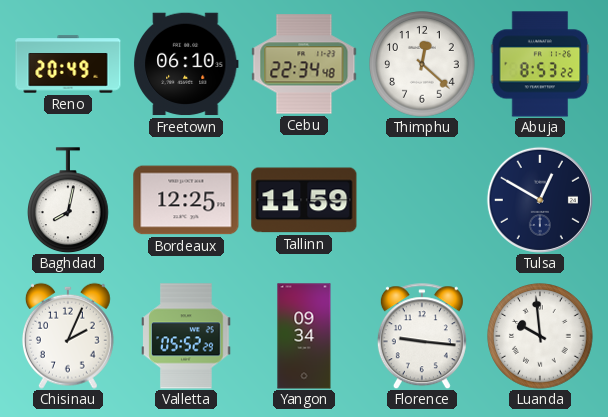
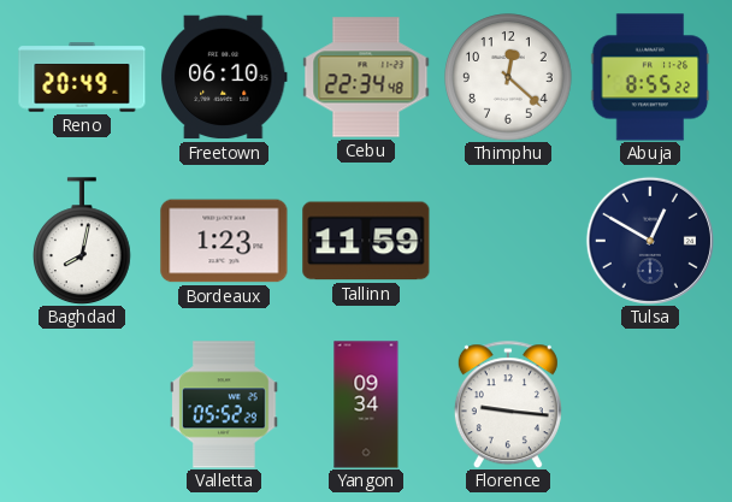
Abuja: 8:53 -> 8:55
Bordeaux: 12:25 -> 1:23
Chisinau: 2:04 -> none
Luanda: 9:59 -> none
